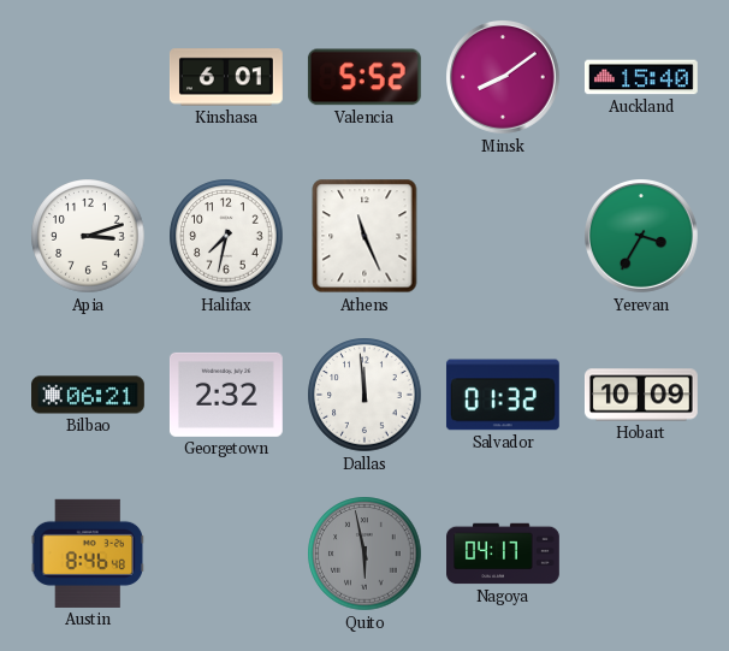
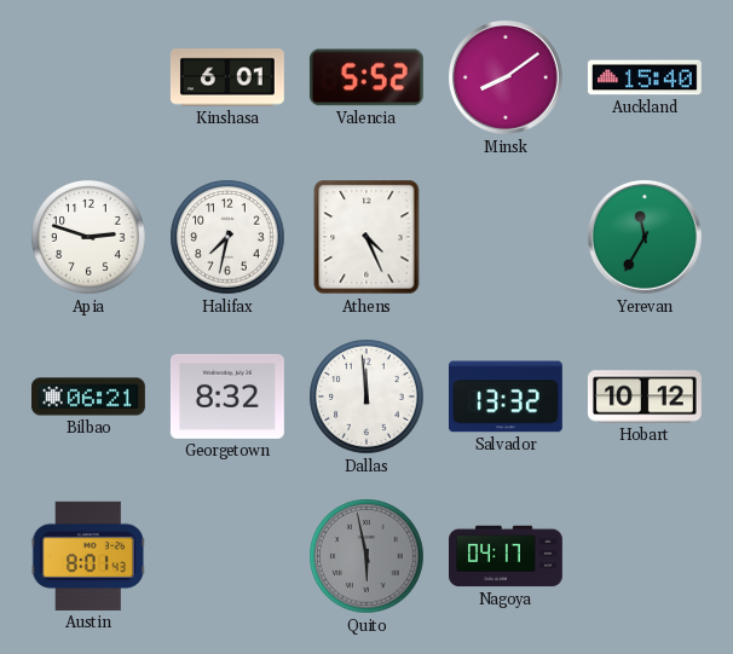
Apia: 3:12 -> 2:48
Athens: 11:26 -> 4:26
Yerevan: 3:35 -> 11:35
Georgetown: 2:32 -> 8:32
Salvador: 01:32 -> 13:32
Hobart: 10:09 -> 10:12
Austin: 8:46 -> 8:01
